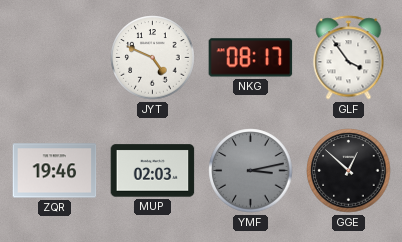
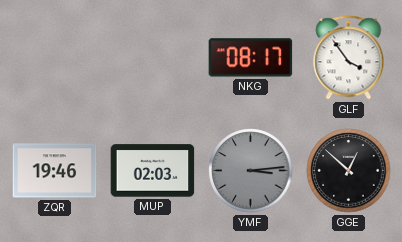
JYT: 4:49 -> none
YMF: 3:13 -> 3:14
